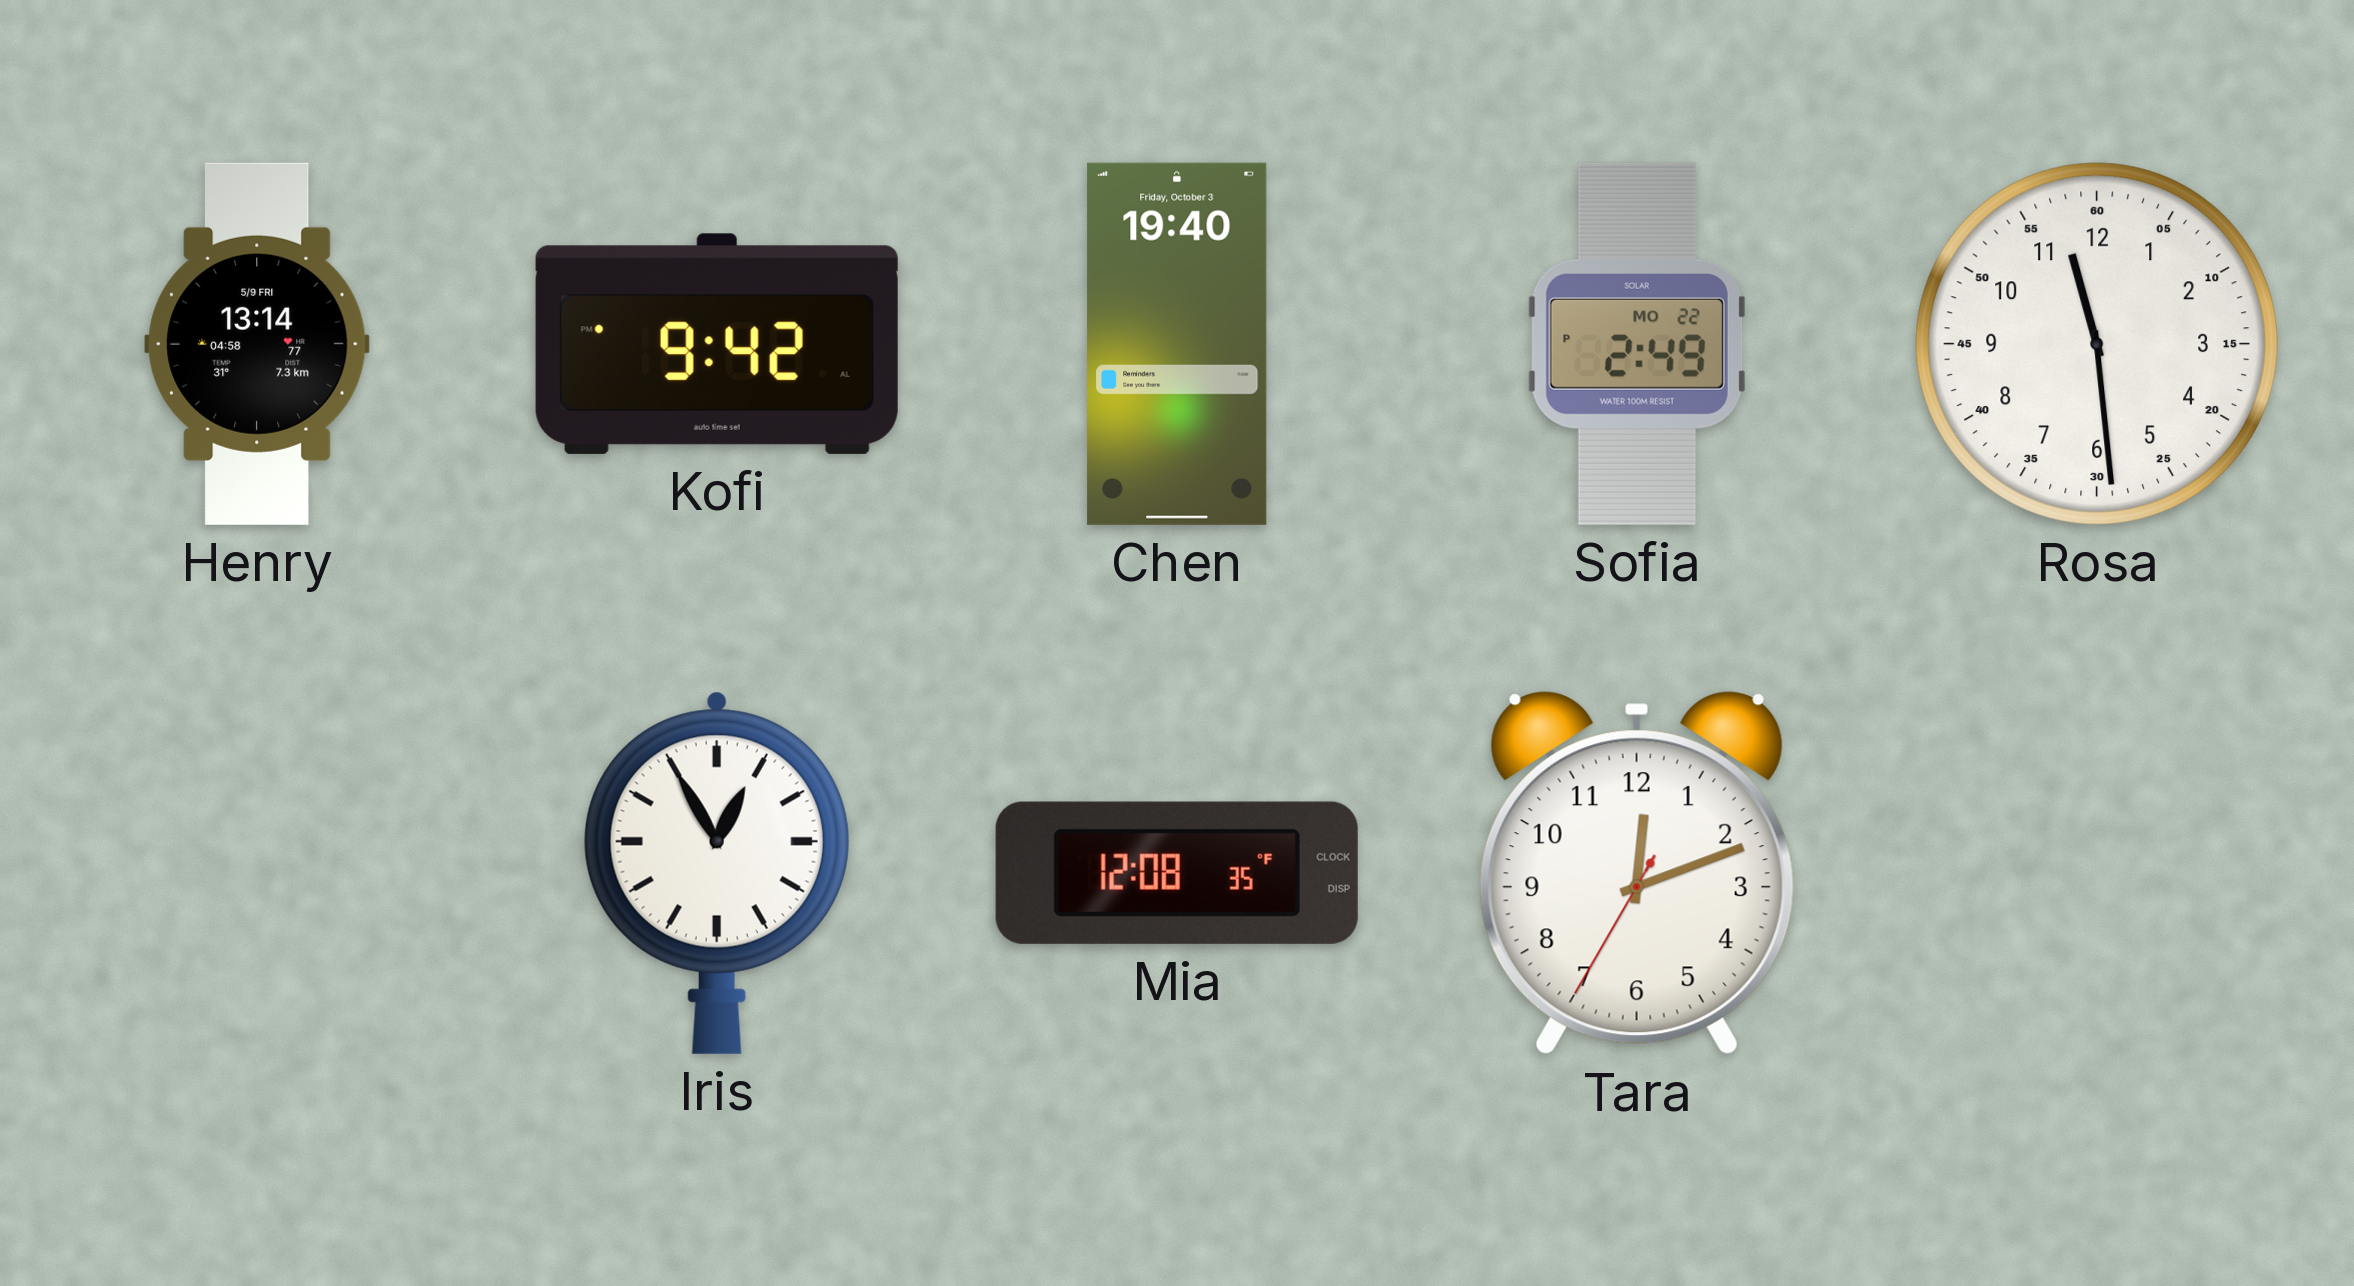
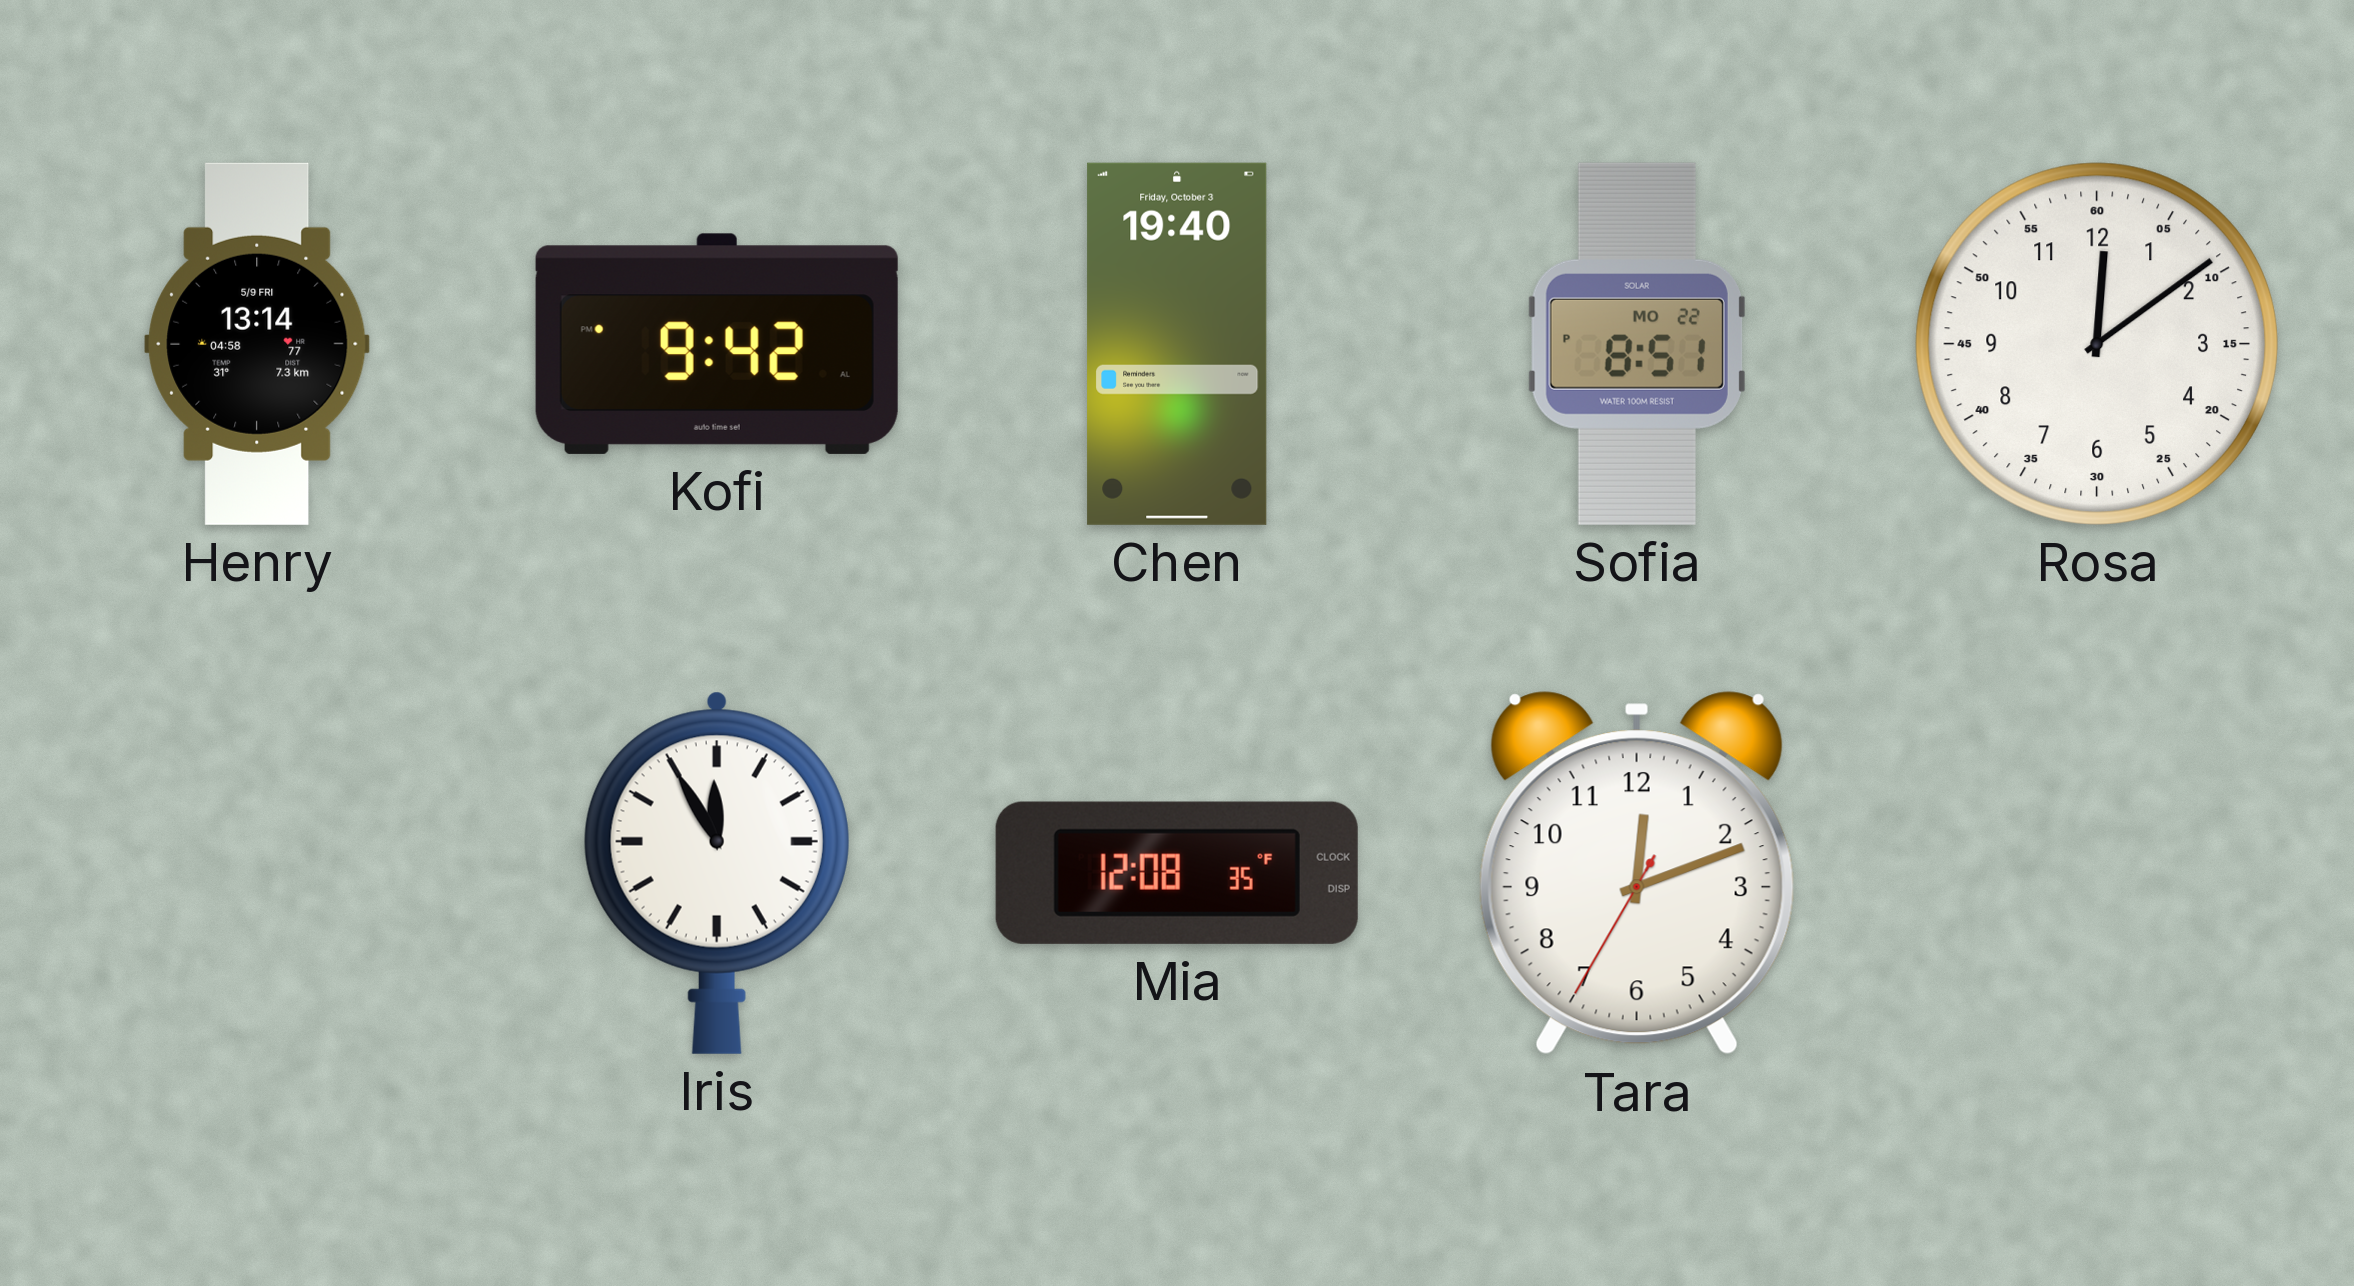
Sofia: 2:49 -> 8:51
Rosa: 11:29 -> 12:09
Iris: 12:55 -> 11:55
